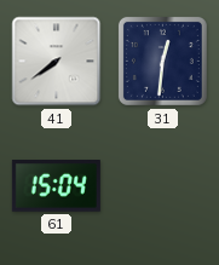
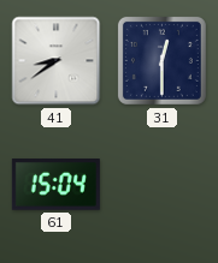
41: 7:39 -> 8:39
31: 12:31 -> 12:30
